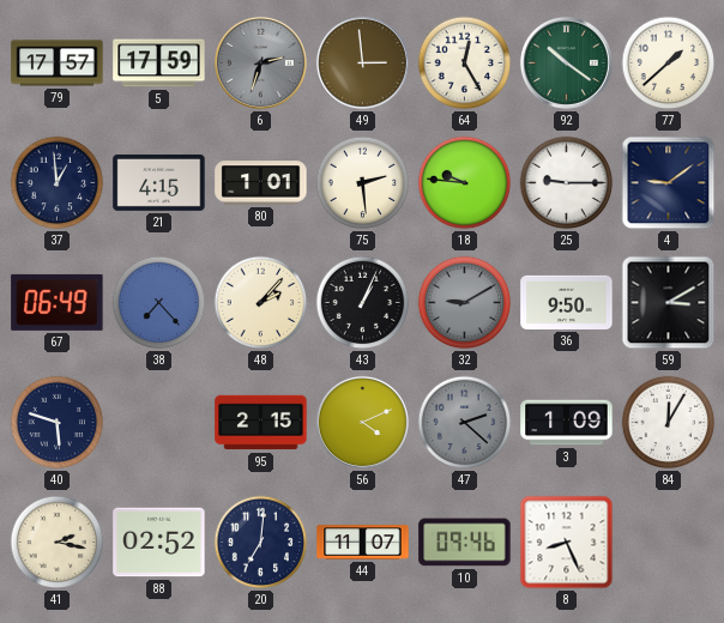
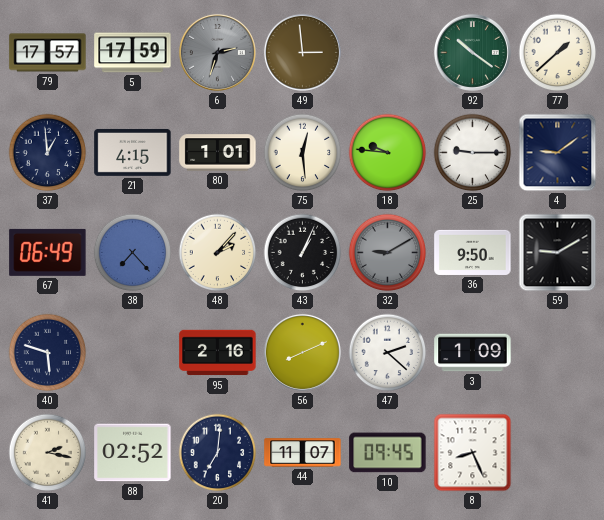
64: 12:25 -> none
75: 2:29 -> 12:29
59: 3:10 -> 9:10
95: 2:15 -> 2:16
56: 4:11 -> 8:11
47 dial: grey -> white
84: 12:05 -> none
10: 09:46 -> 09:45
